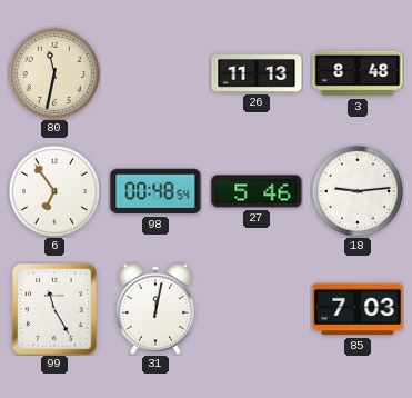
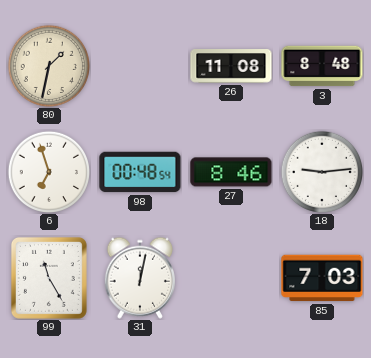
80: 11:32 -> 1:32
26: 11:13 -> 11:08
6: 6:54 -> 6:57
27: 5:46 -> 8:46
